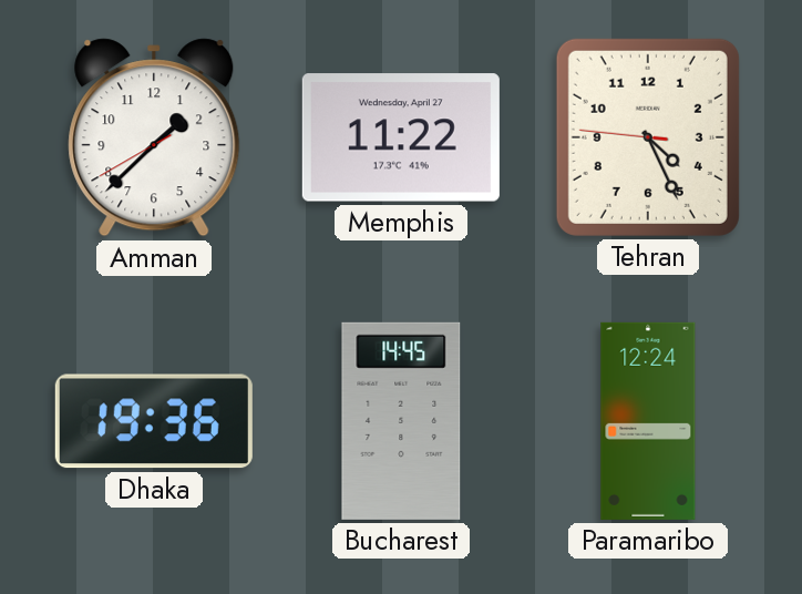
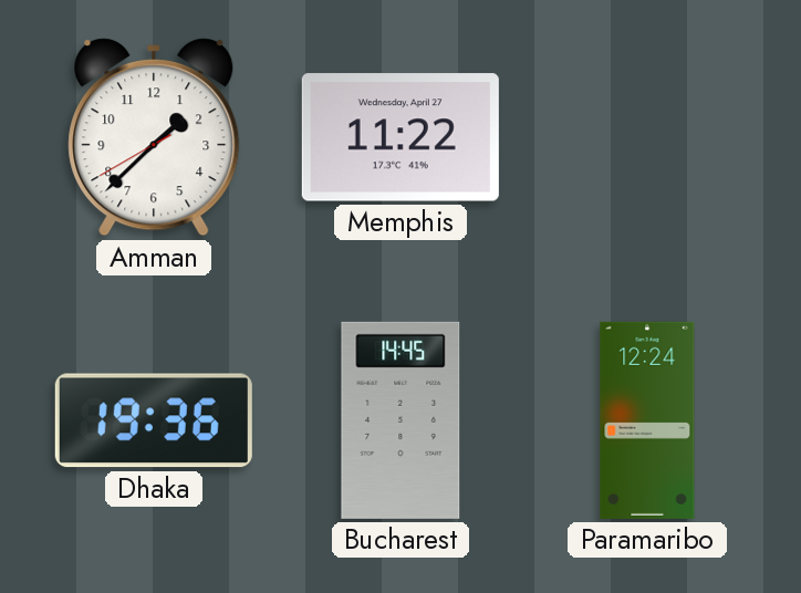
Tehran: 4:25 -> none
